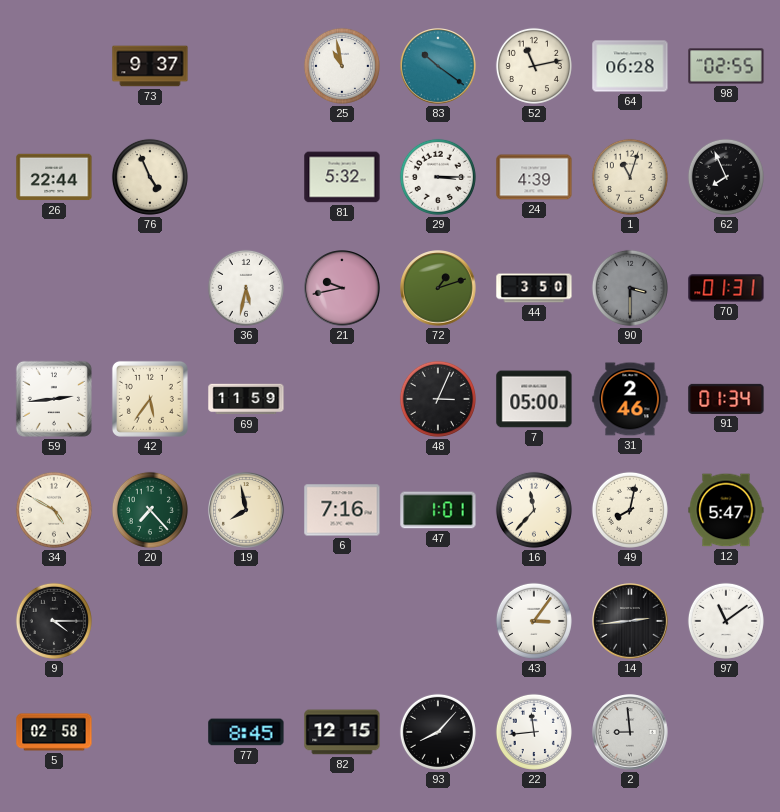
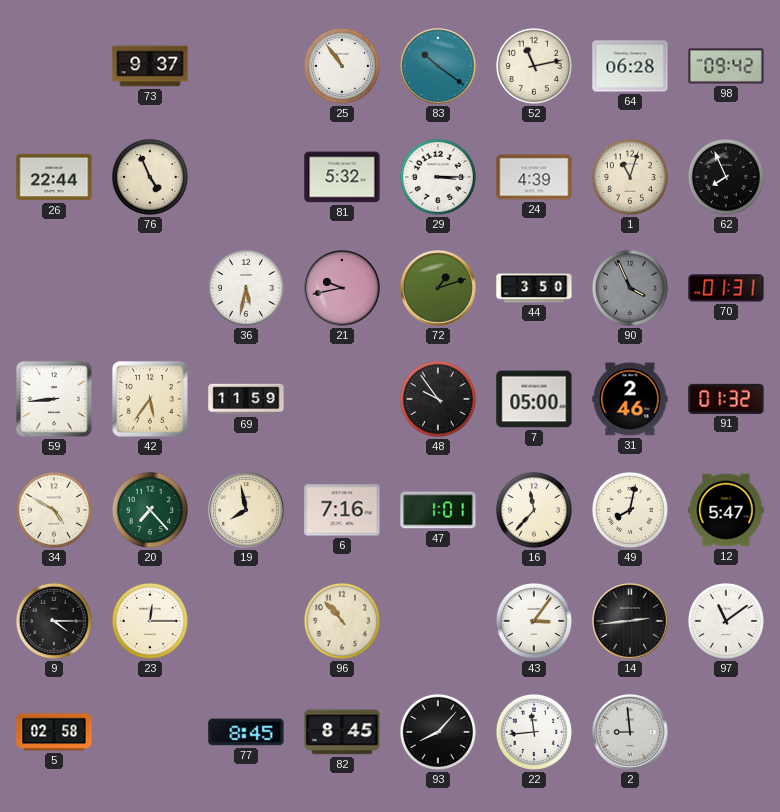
25: 10:58 -> 10:54
98: 02:55 -> 09:42
90: 3:30 -> 3:56
59: 2:44 -> 8:44
48: 3:04 -> 9:54
91: 01:34 -> 01:32
23: none -> 12:15
96: none -> 10:53
82: 12:15 -> 8:45
